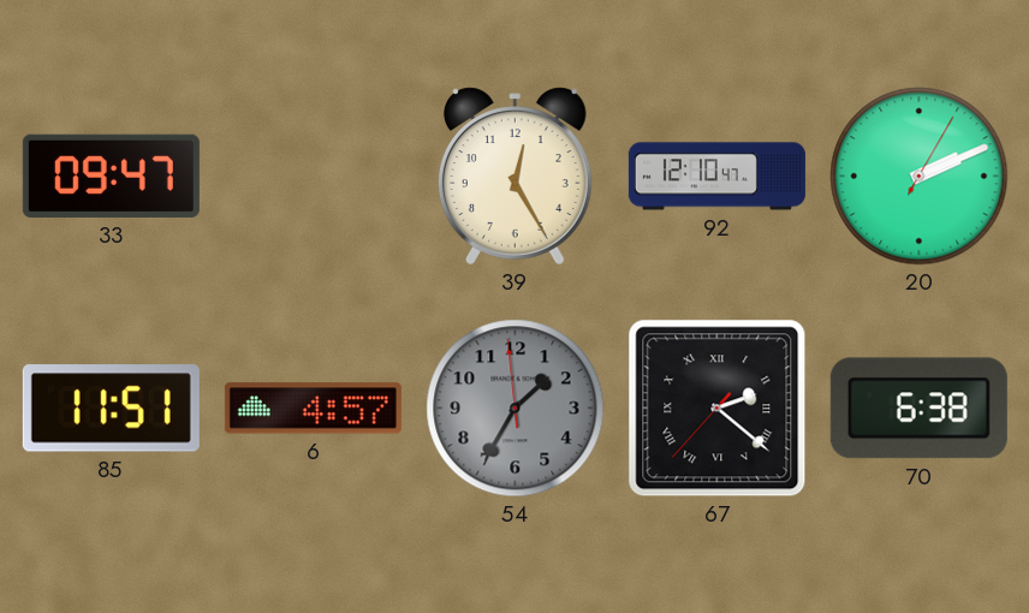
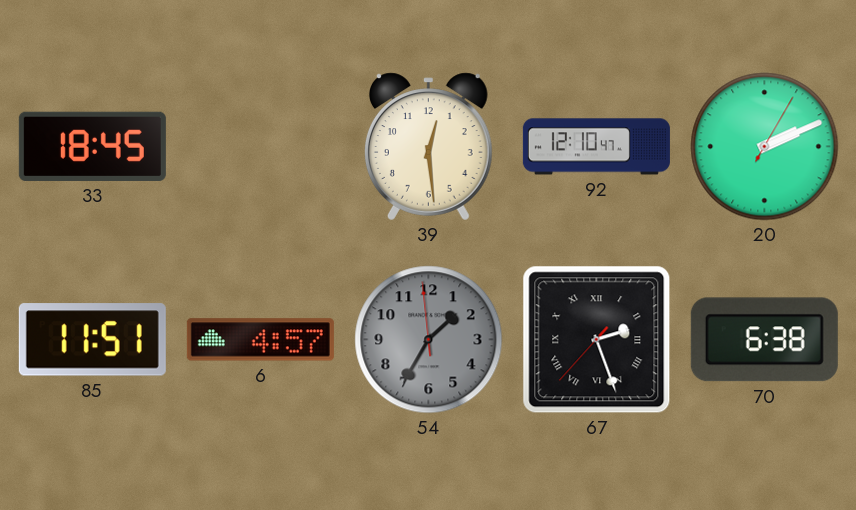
33: 09:47 -> 18:45
39: 12:25 -> 12:29
67: 2:21 -> 2:26
